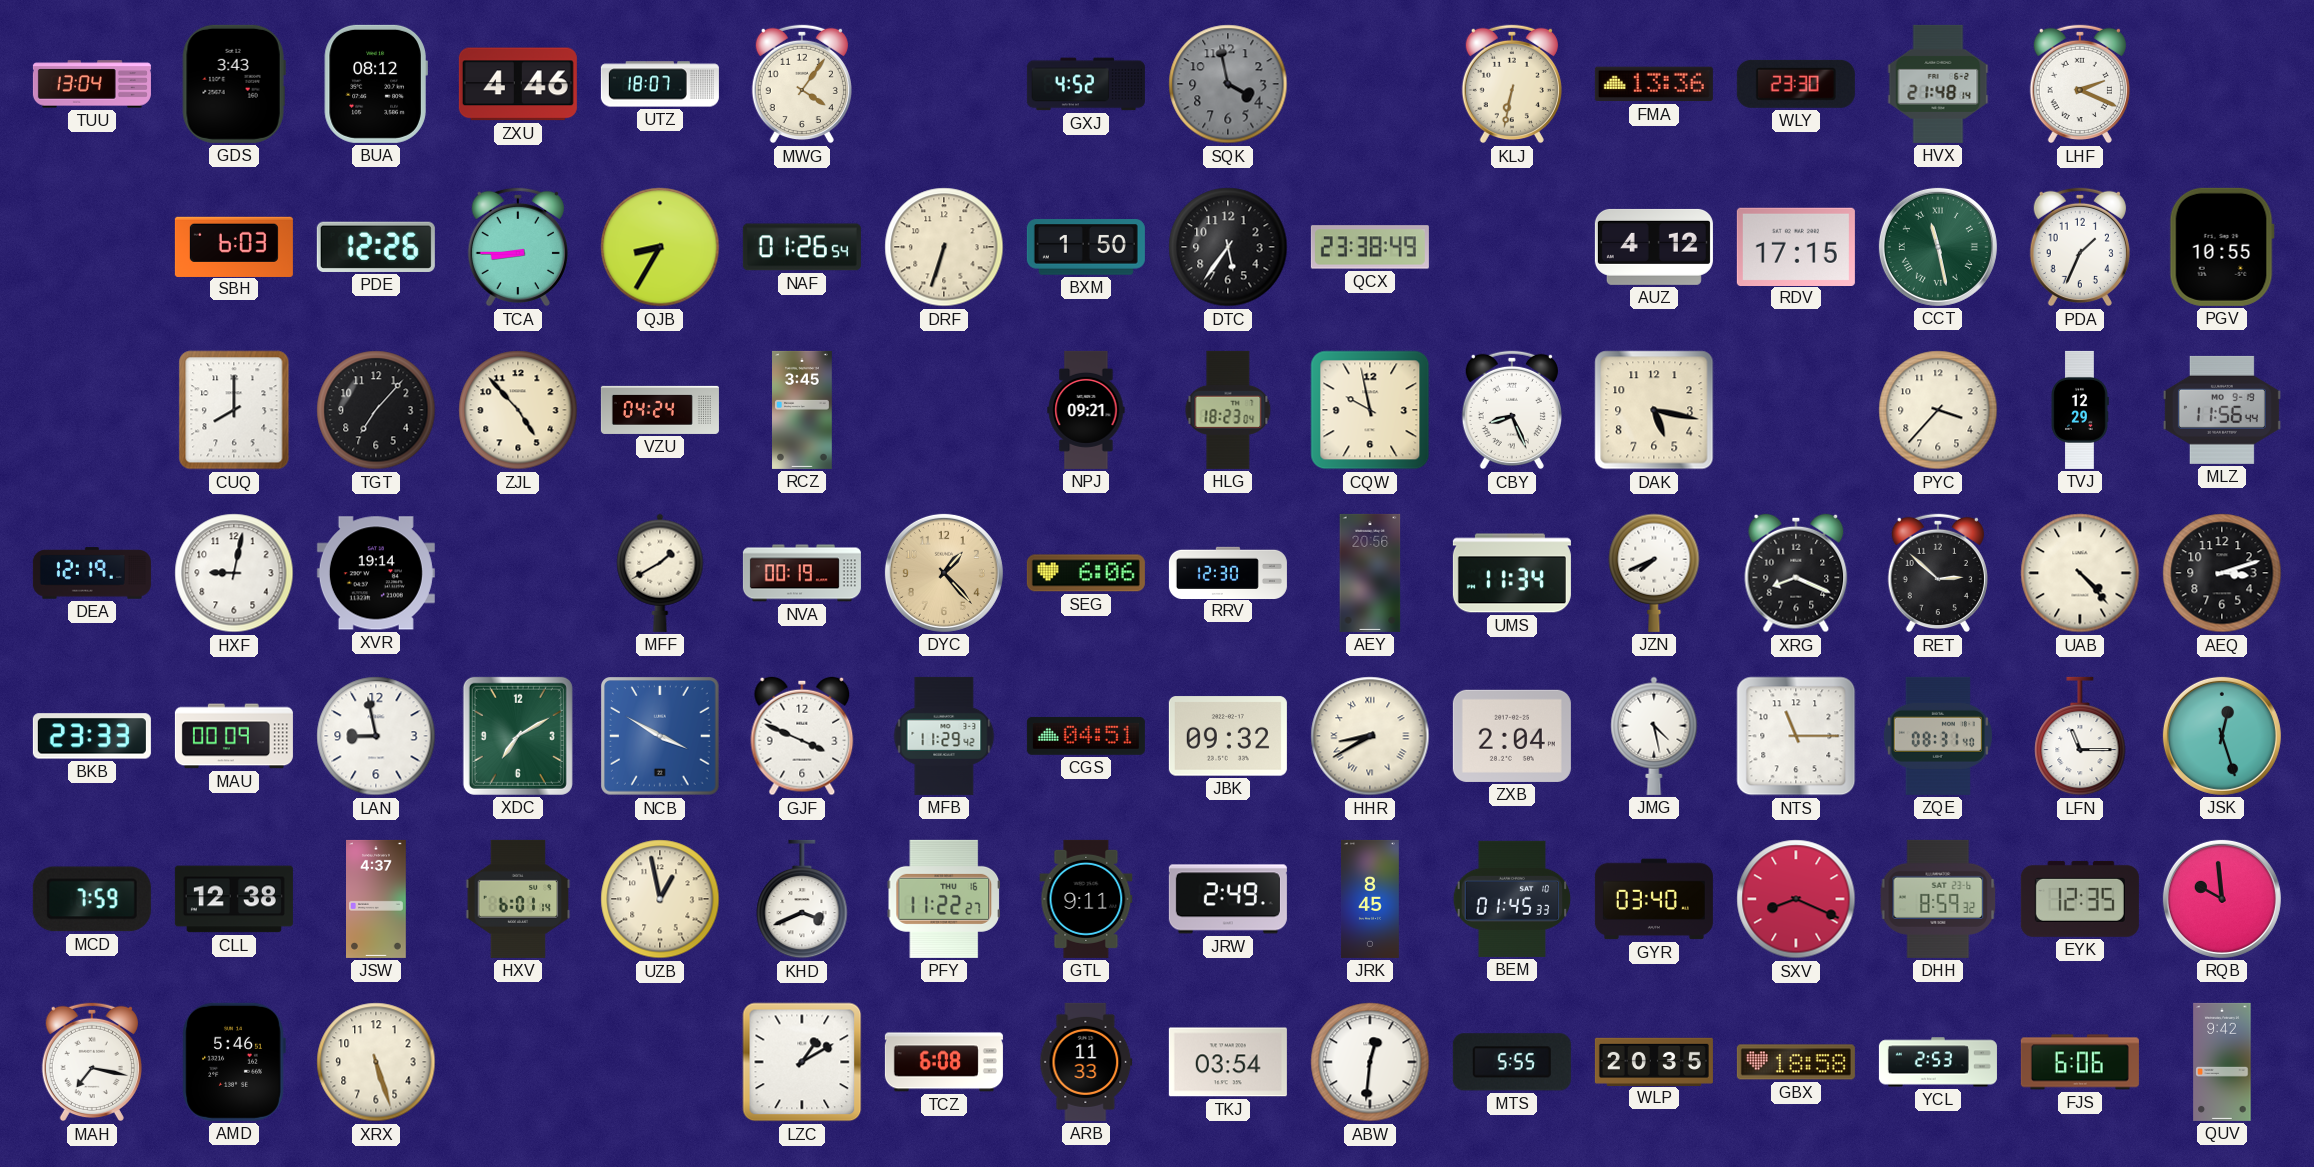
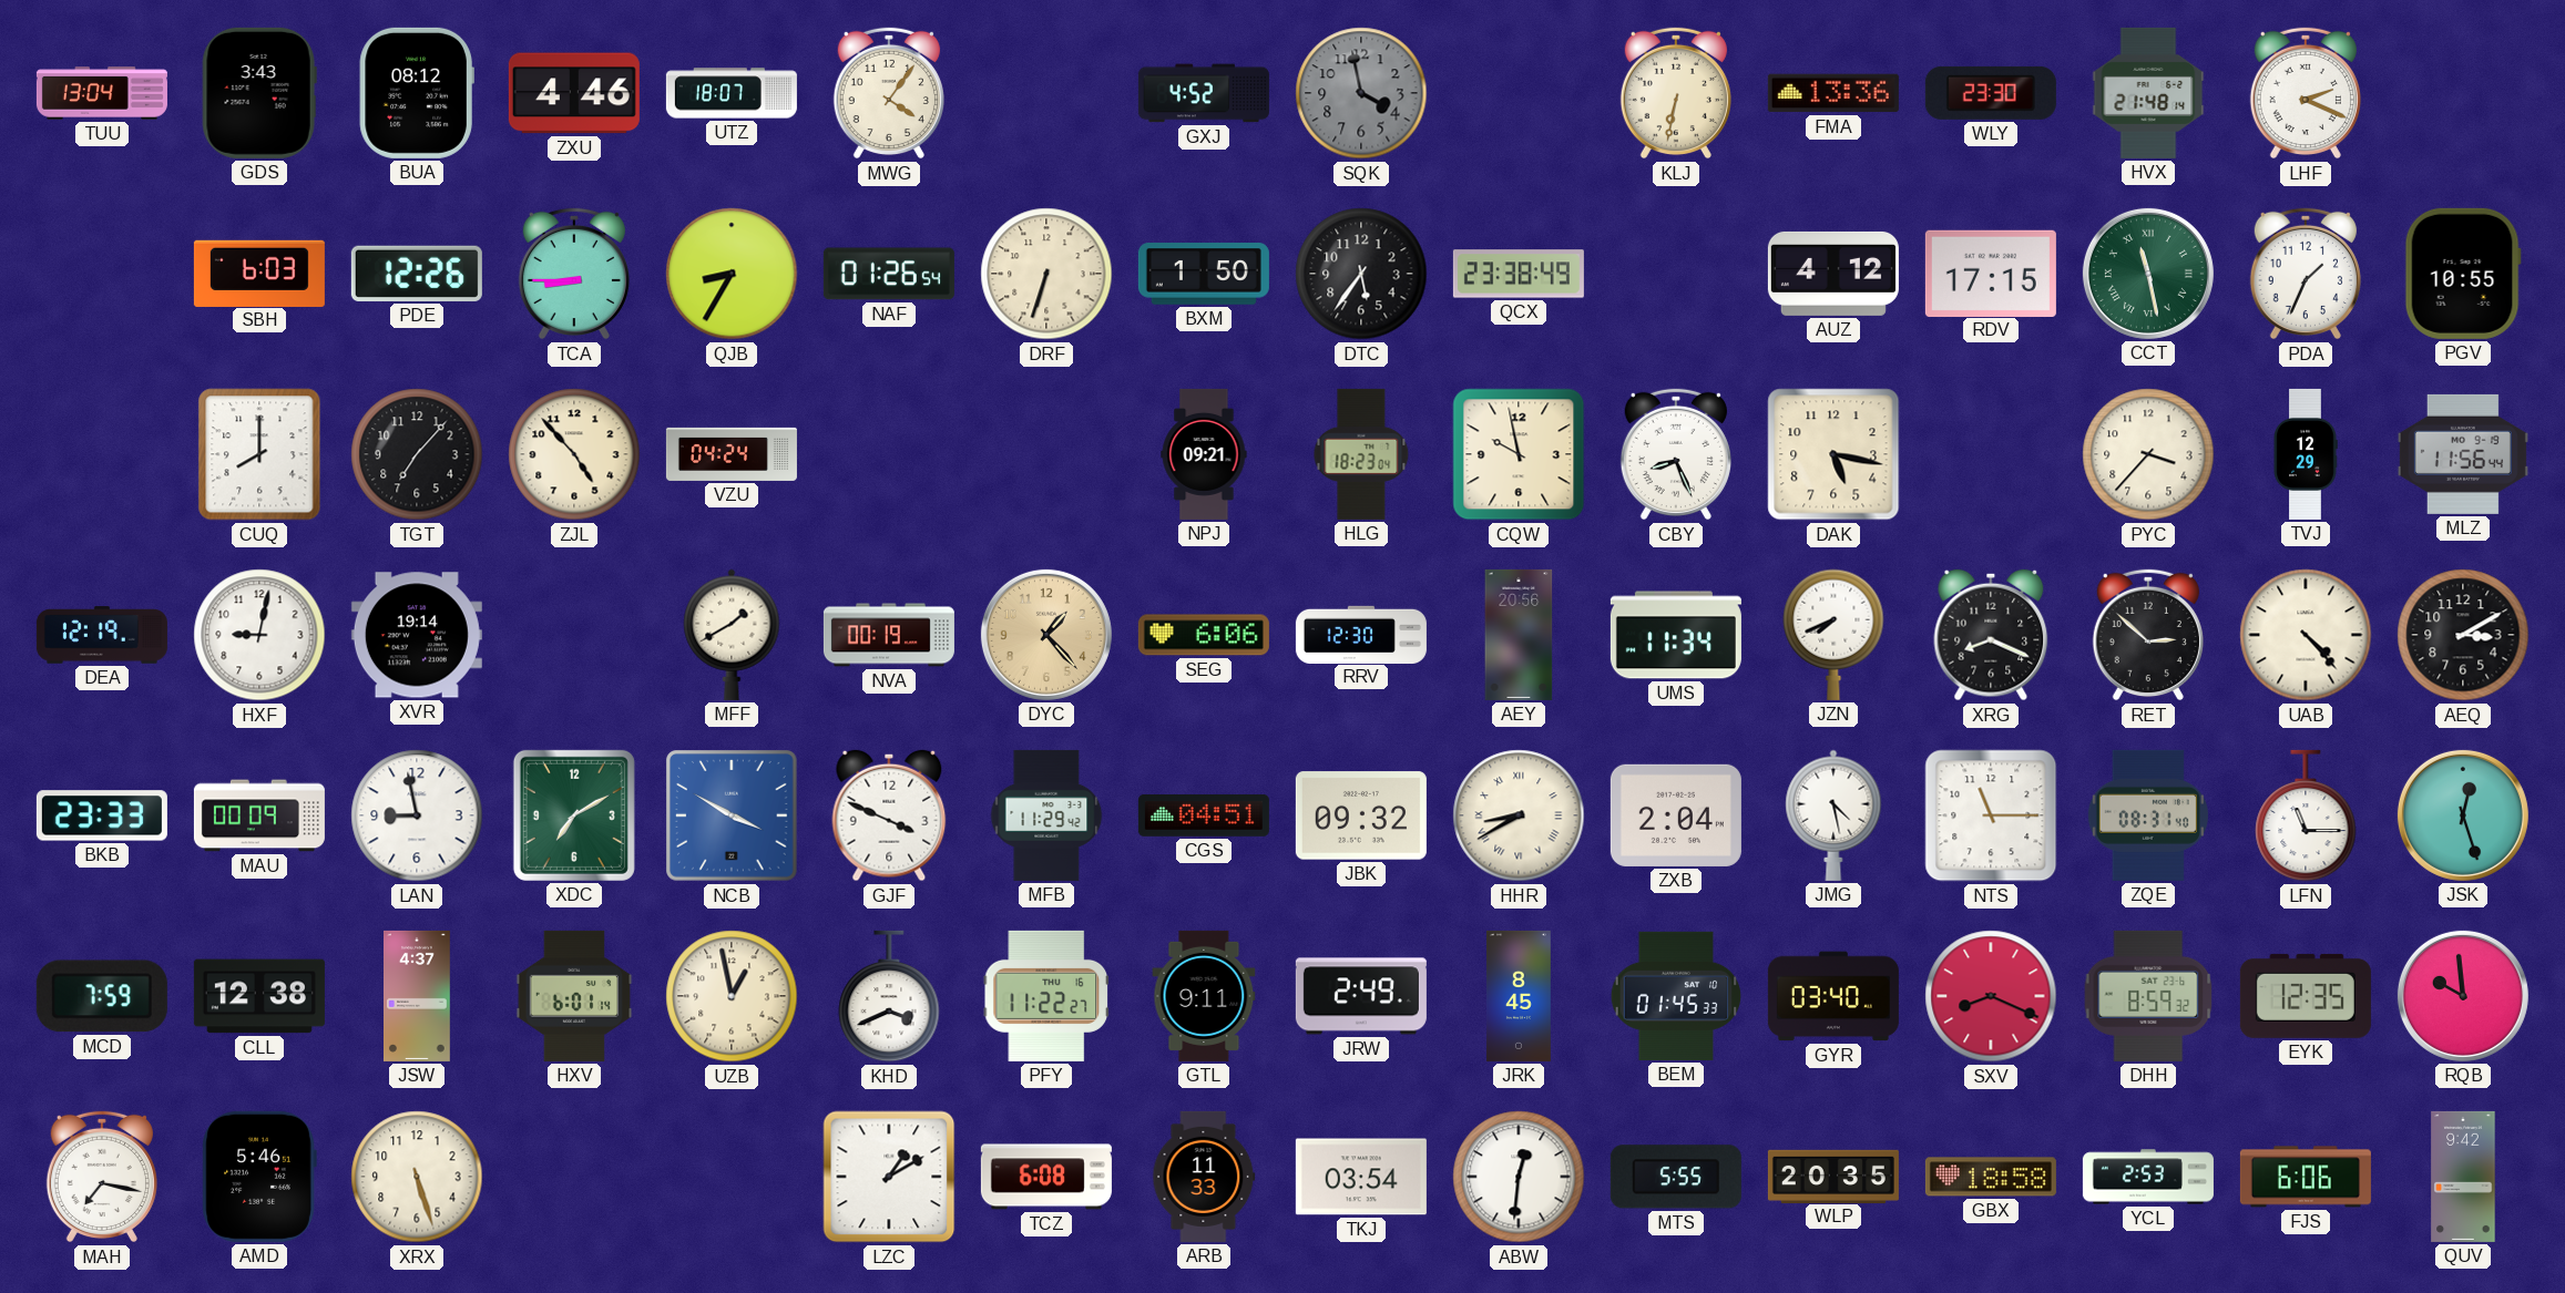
RCZ: 3:45 -> none
AEQ: 3:12 -> 3:10
